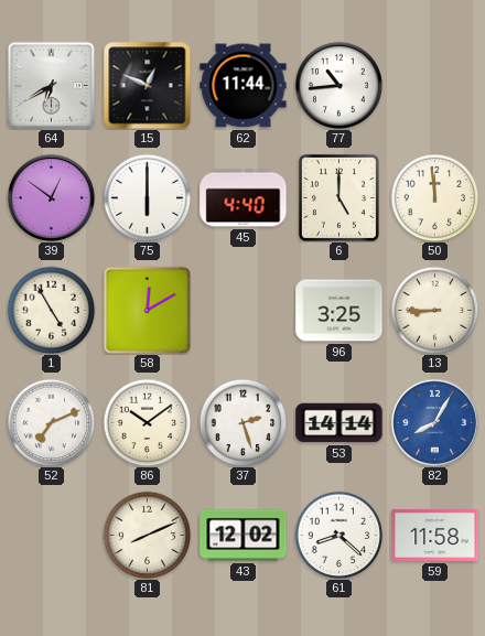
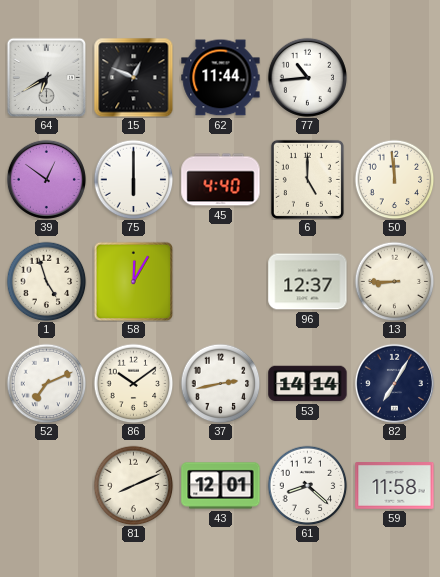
1: 4:55 -> 4:57
58: 12:10 -> 12:05
96: 3:25 -> 12:37
37: 2:27 -> 2:43
82: 8:05 -> 7:05
82 dial: blue -> navy
43: 12:02 -> 12:01
